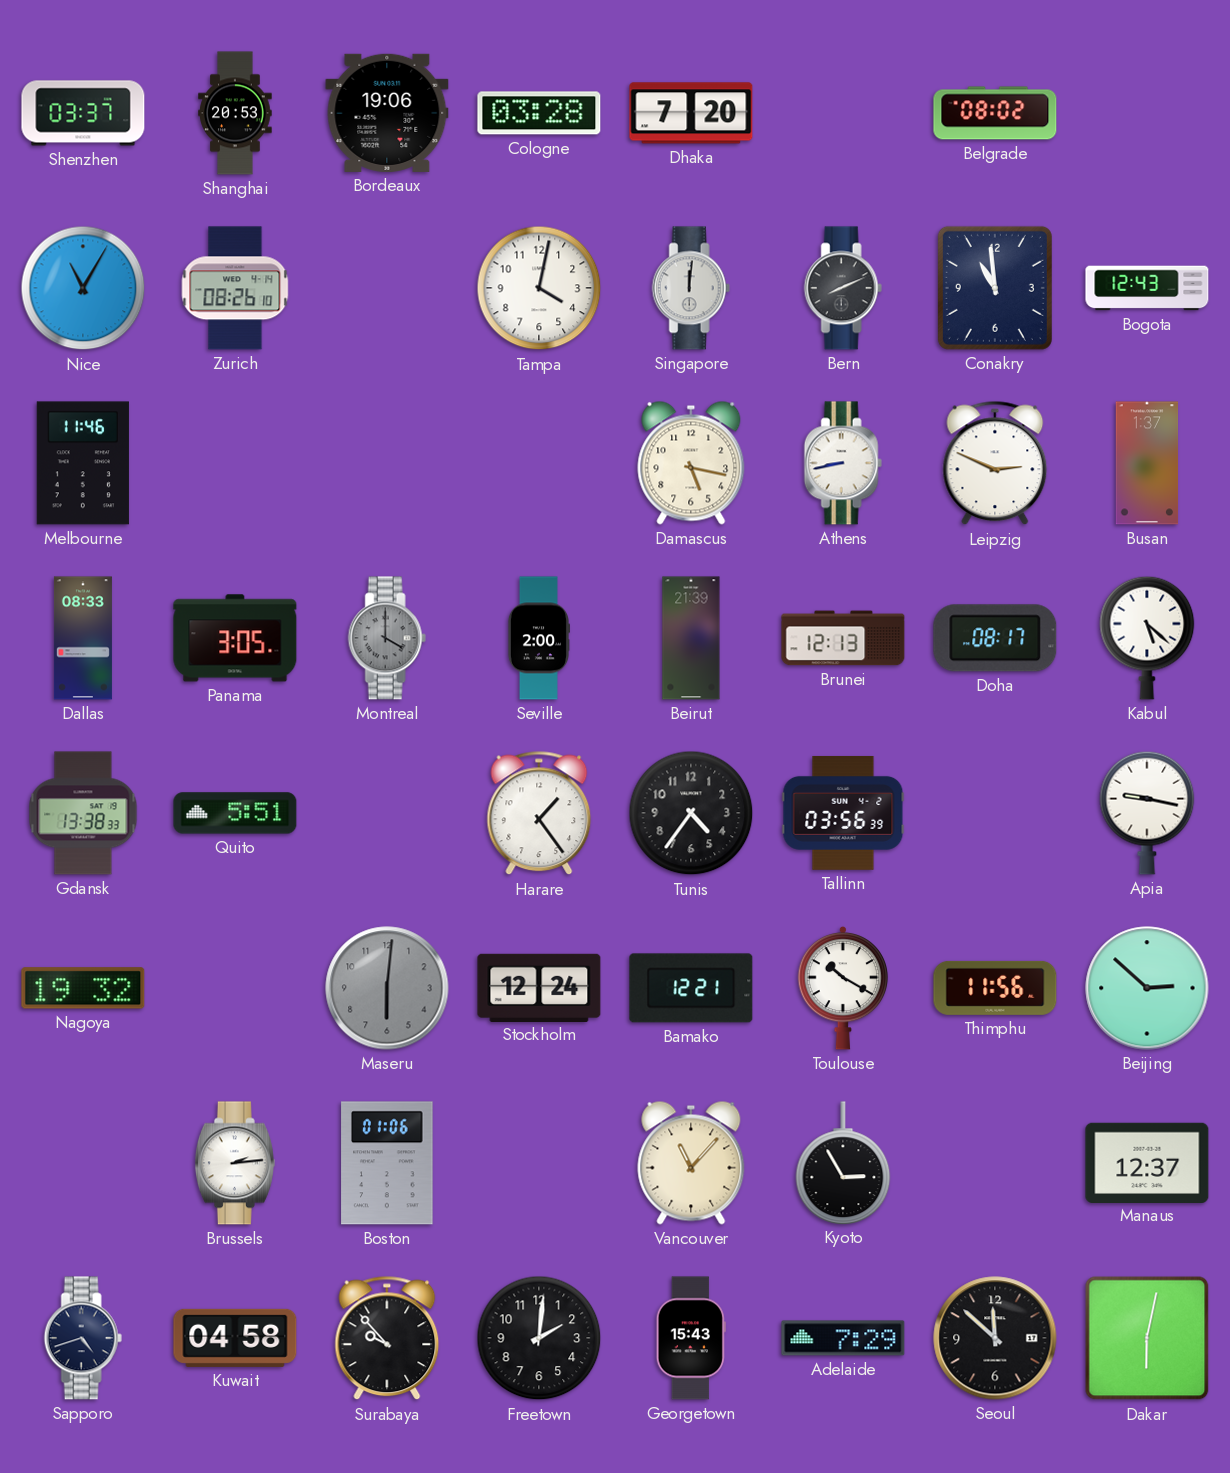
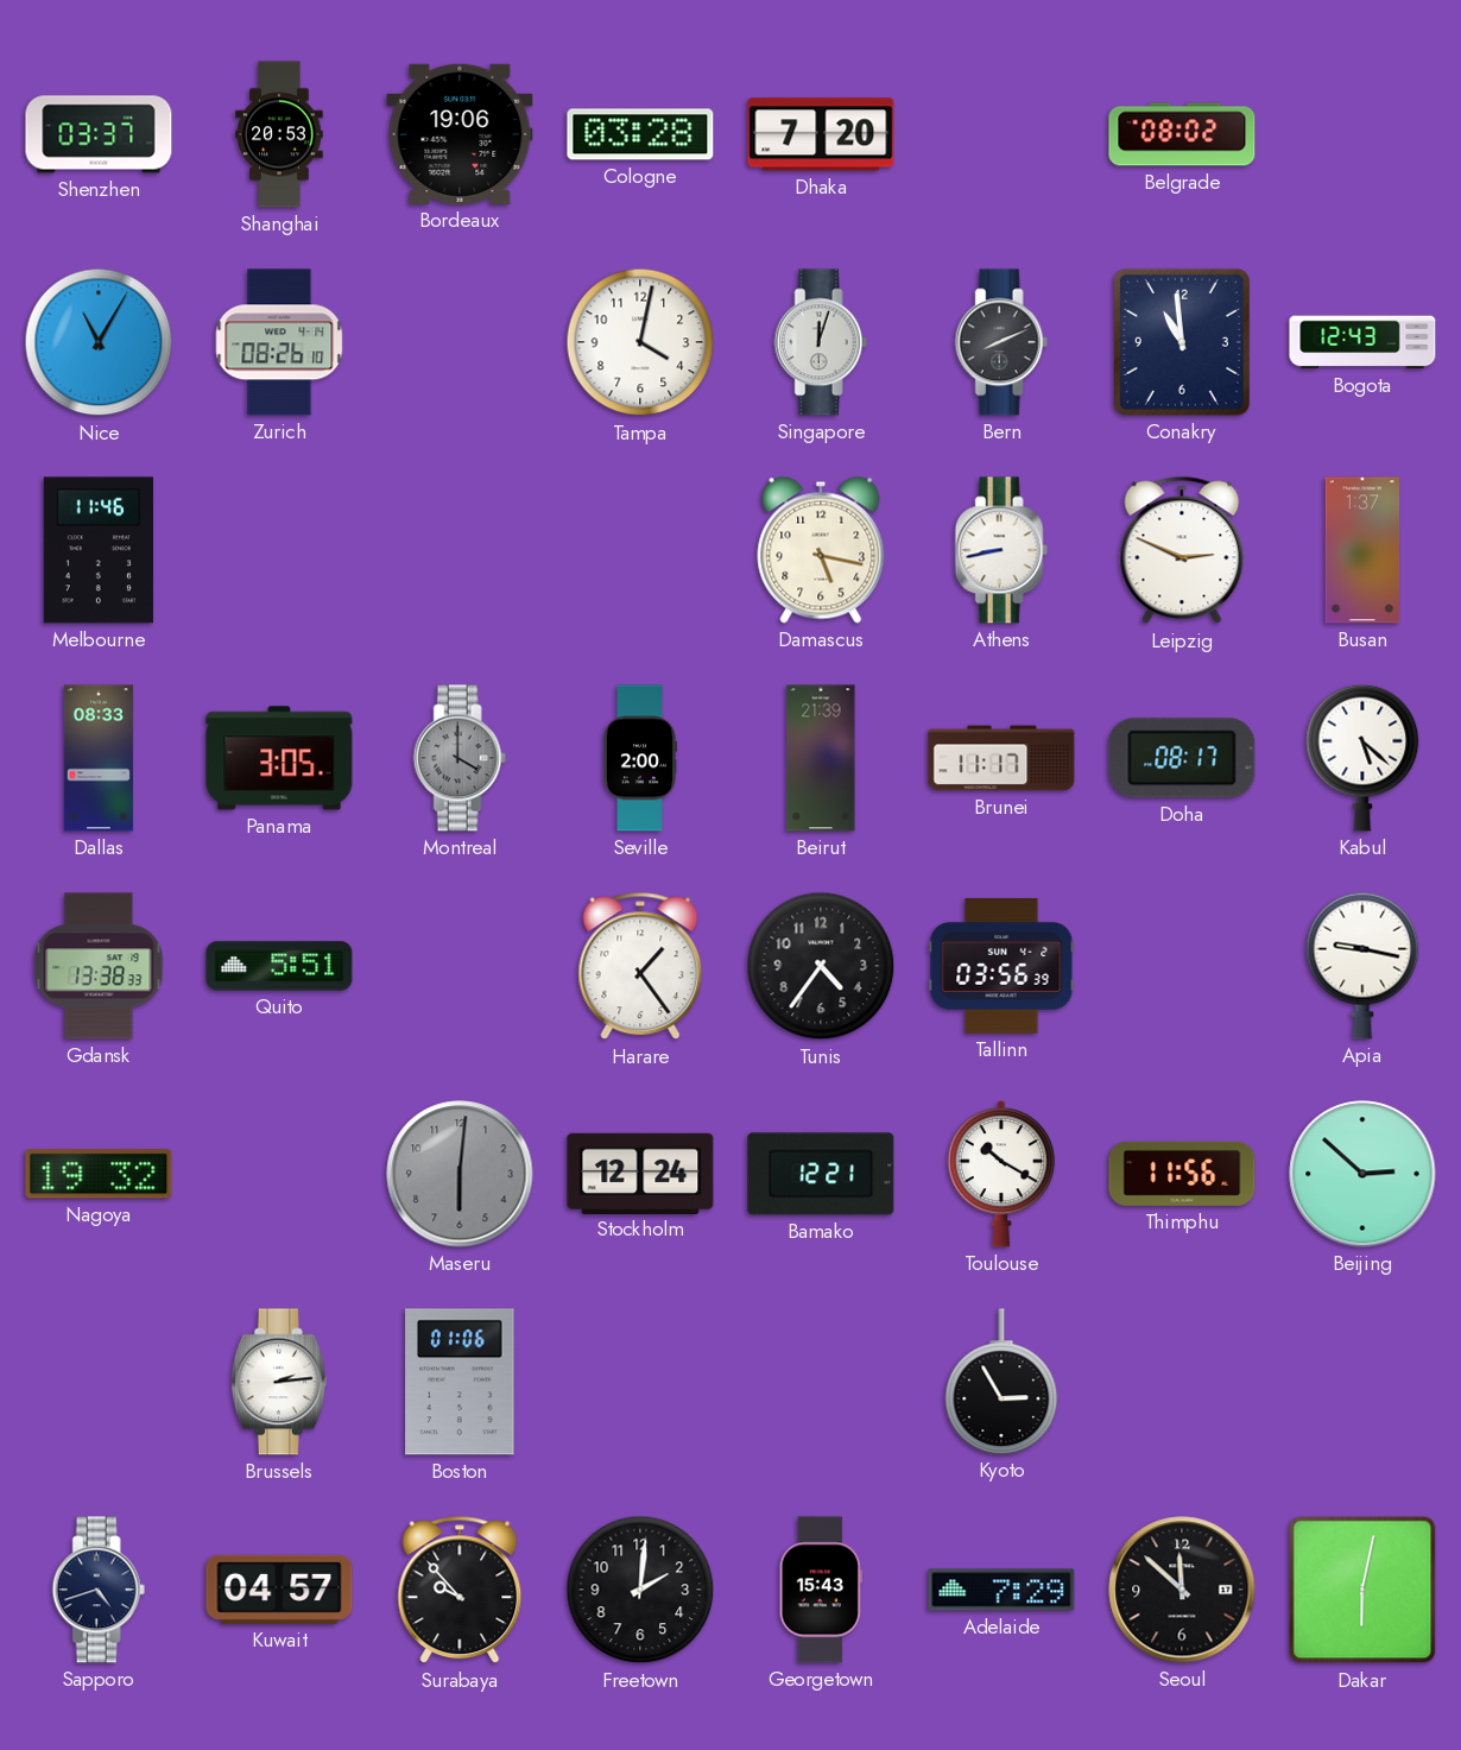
Singapore: 12:01 -> 12:03
Brunei: 12:13 -> 11:17
Vancouver: 11:07 -> none
Manaus: 12:37 -> none
Kuwait: 04:58 -> 04:57
